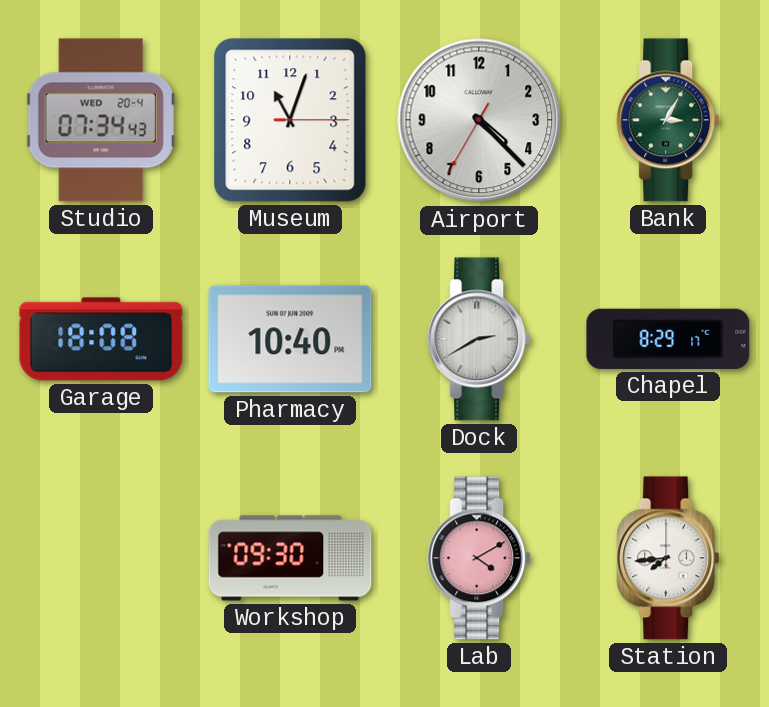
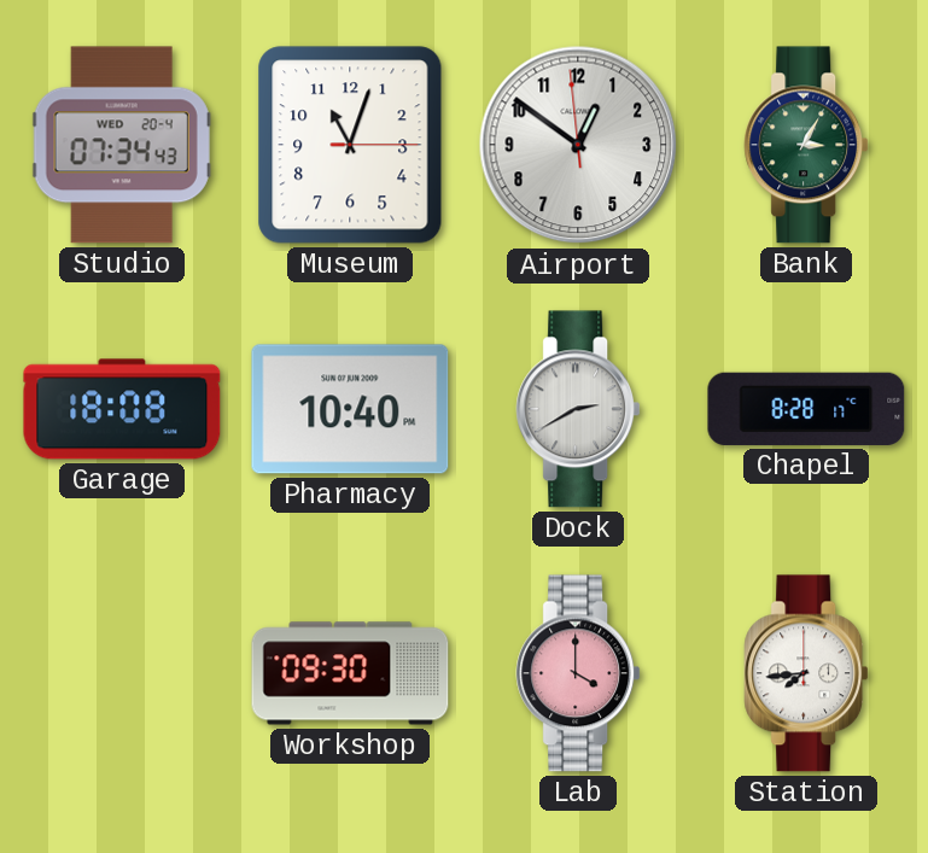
Airport: 4:22 -> 12:50
Chapel: 8:29 -> 8:28
Lab: 4:10 -> 4:00
